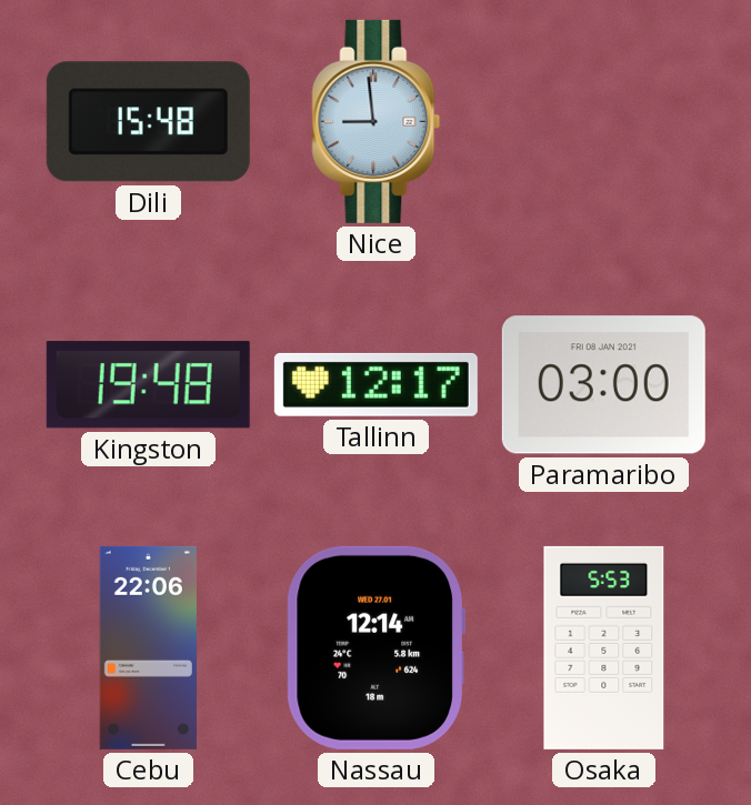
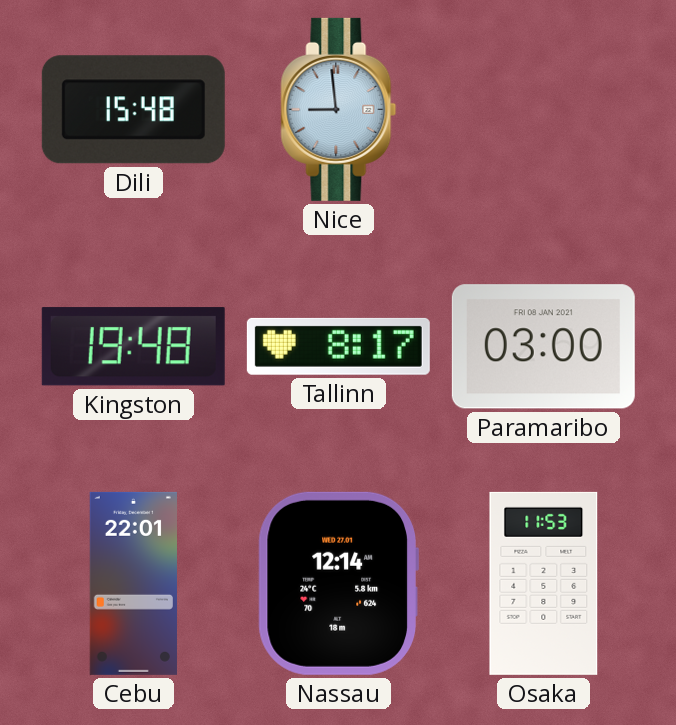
Tallinn: 12:17 -> 8:17
Cebu: 22:06 -> 22:01
Osaka: 5:53 -> 11:53
